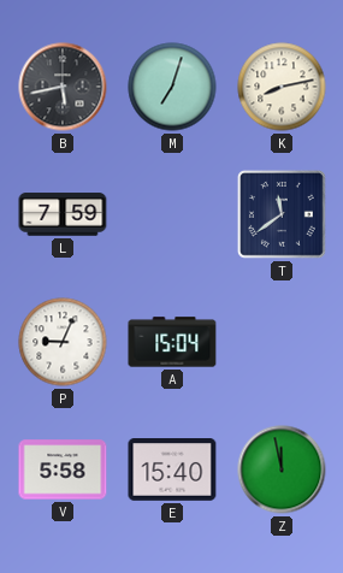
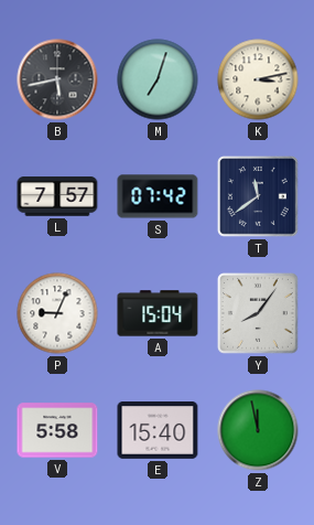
K: 8:13 -> 3:13
L: 7:59 -> 7:57
S: none -> 07:42
Y: none -> 8:06
